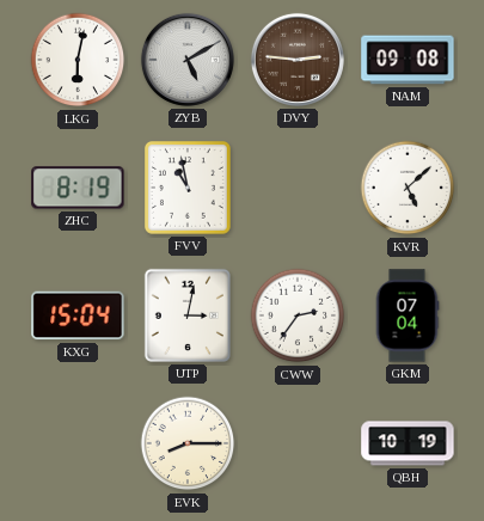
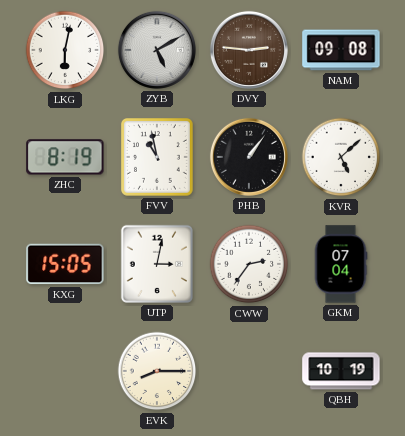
PHB: none -> 1:06
KXG: 15:04 -> 15:05
